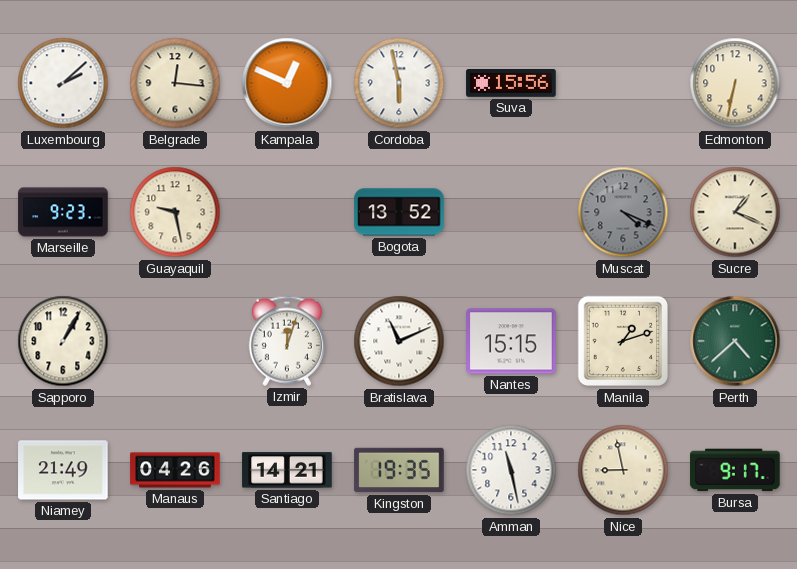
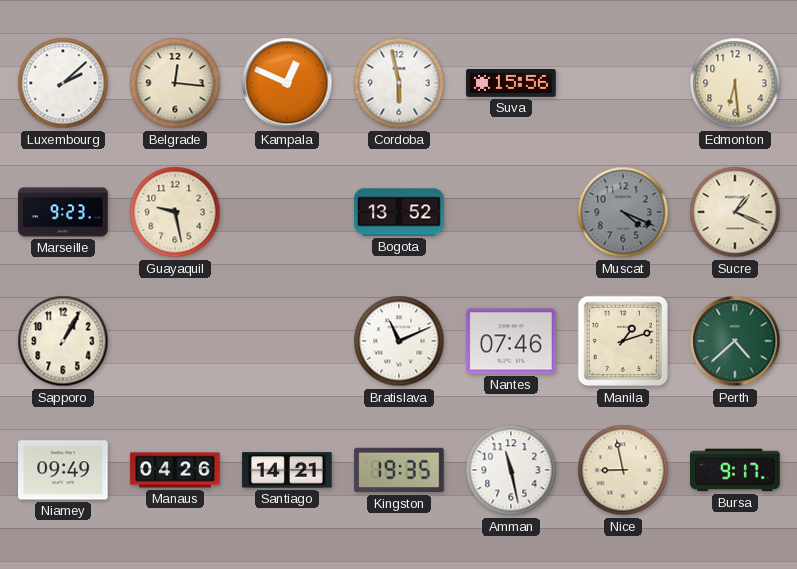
Edmonton: 6:32 -> 6:29
Izmir: 12:03 -> none
Nantes: 15:15 -> 07:46
Niamey: 21:49 -> 09:49
